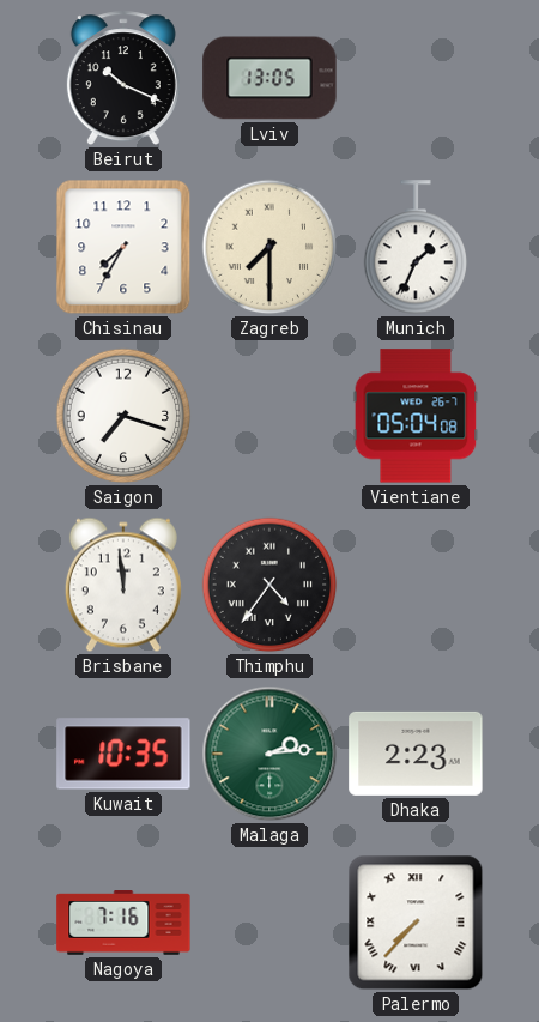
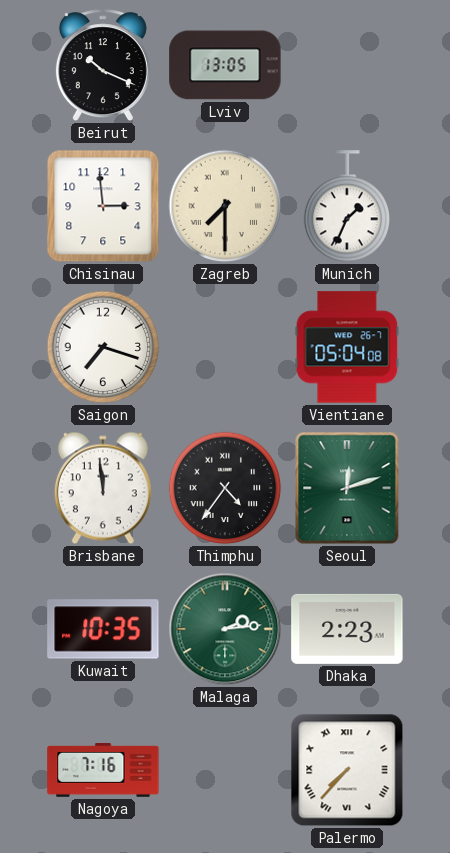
Chisinau: 7:35 -> 2:59
Seoul: none -> 12:12
